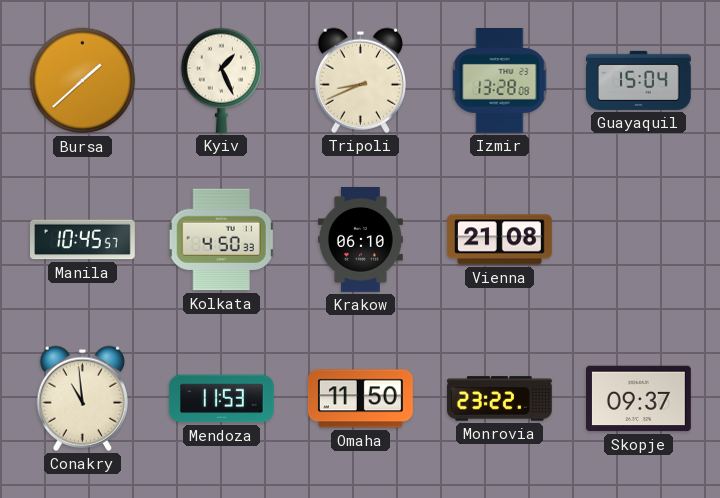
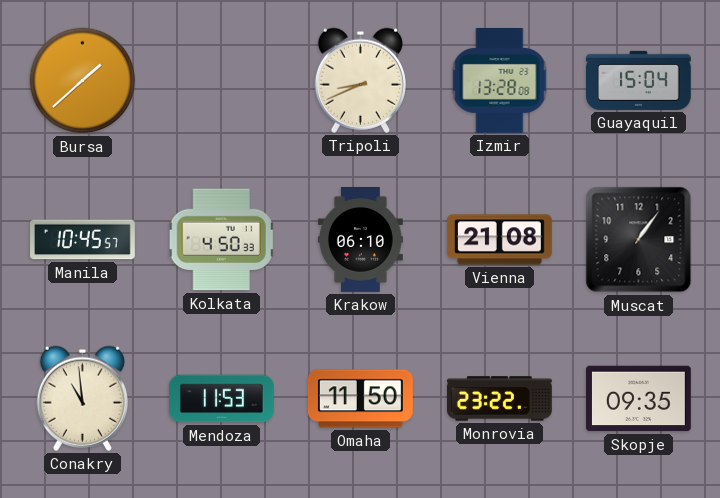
Kyiv: 1:26 -> none
Muscat: none -> 1:06
Skopje: 09:37 -> 09:35
